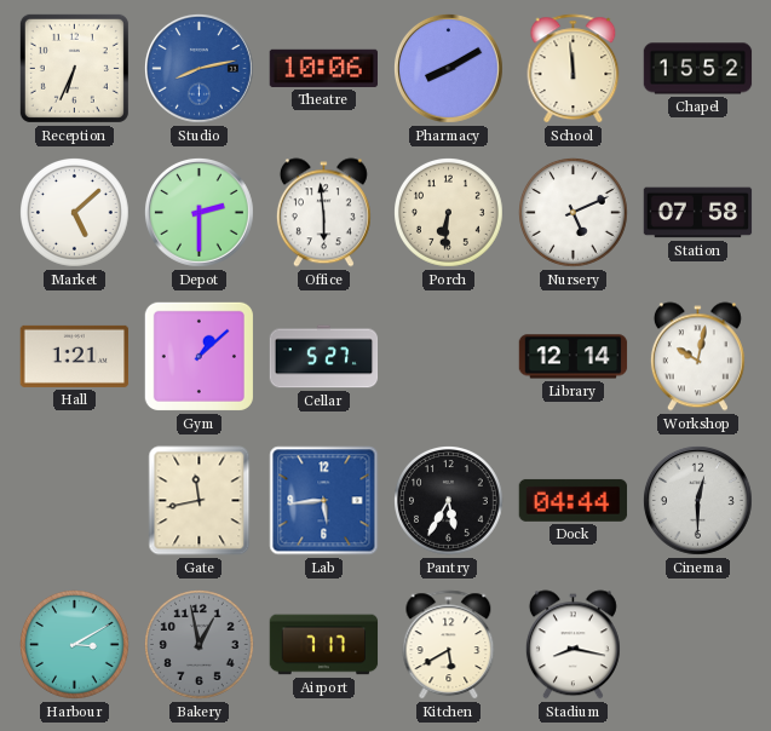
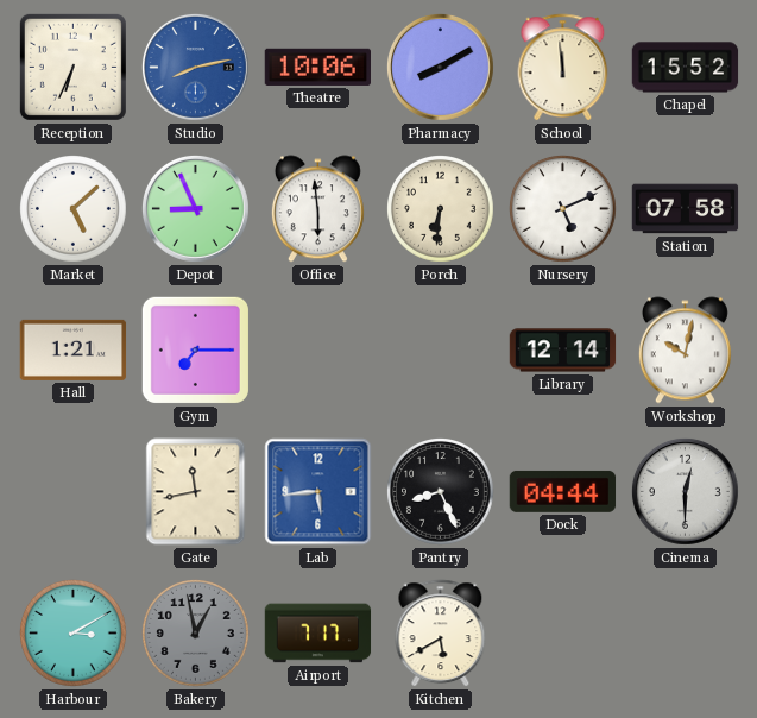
Depot: 2:30 -> 8:56
Gym: 1:08 -> 7:15
Cellar: 5:27 -> none
Pantry: 5:35 -> 8:26
Stadium: 8:17 -> none
